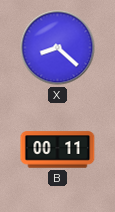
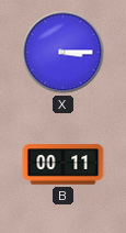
X: 8:22 -> 3:15
